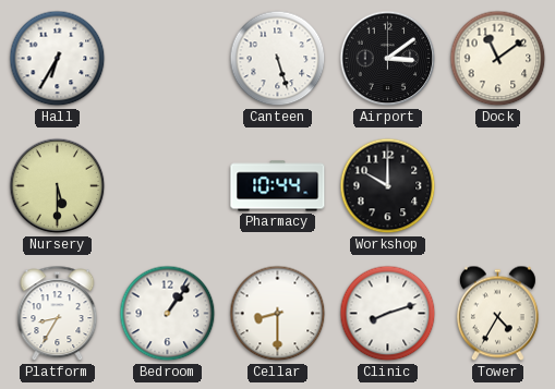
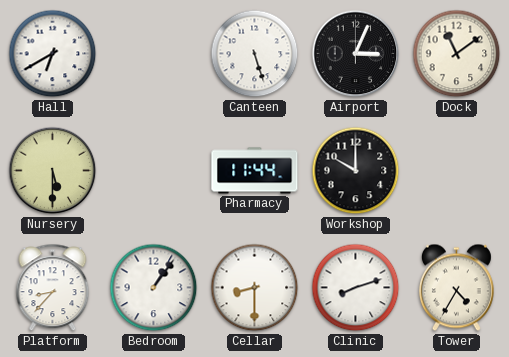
Hall: 6:35 -> 6:40
Airport: 3:09 -> 3:04
Pharmacy: 10:44 -> 11:44
Platform: 8:35 -> 8:37
